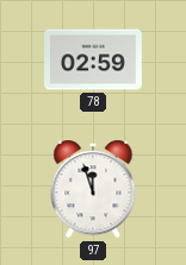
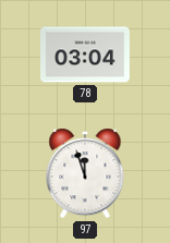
78: 02:59 -> 03:04
